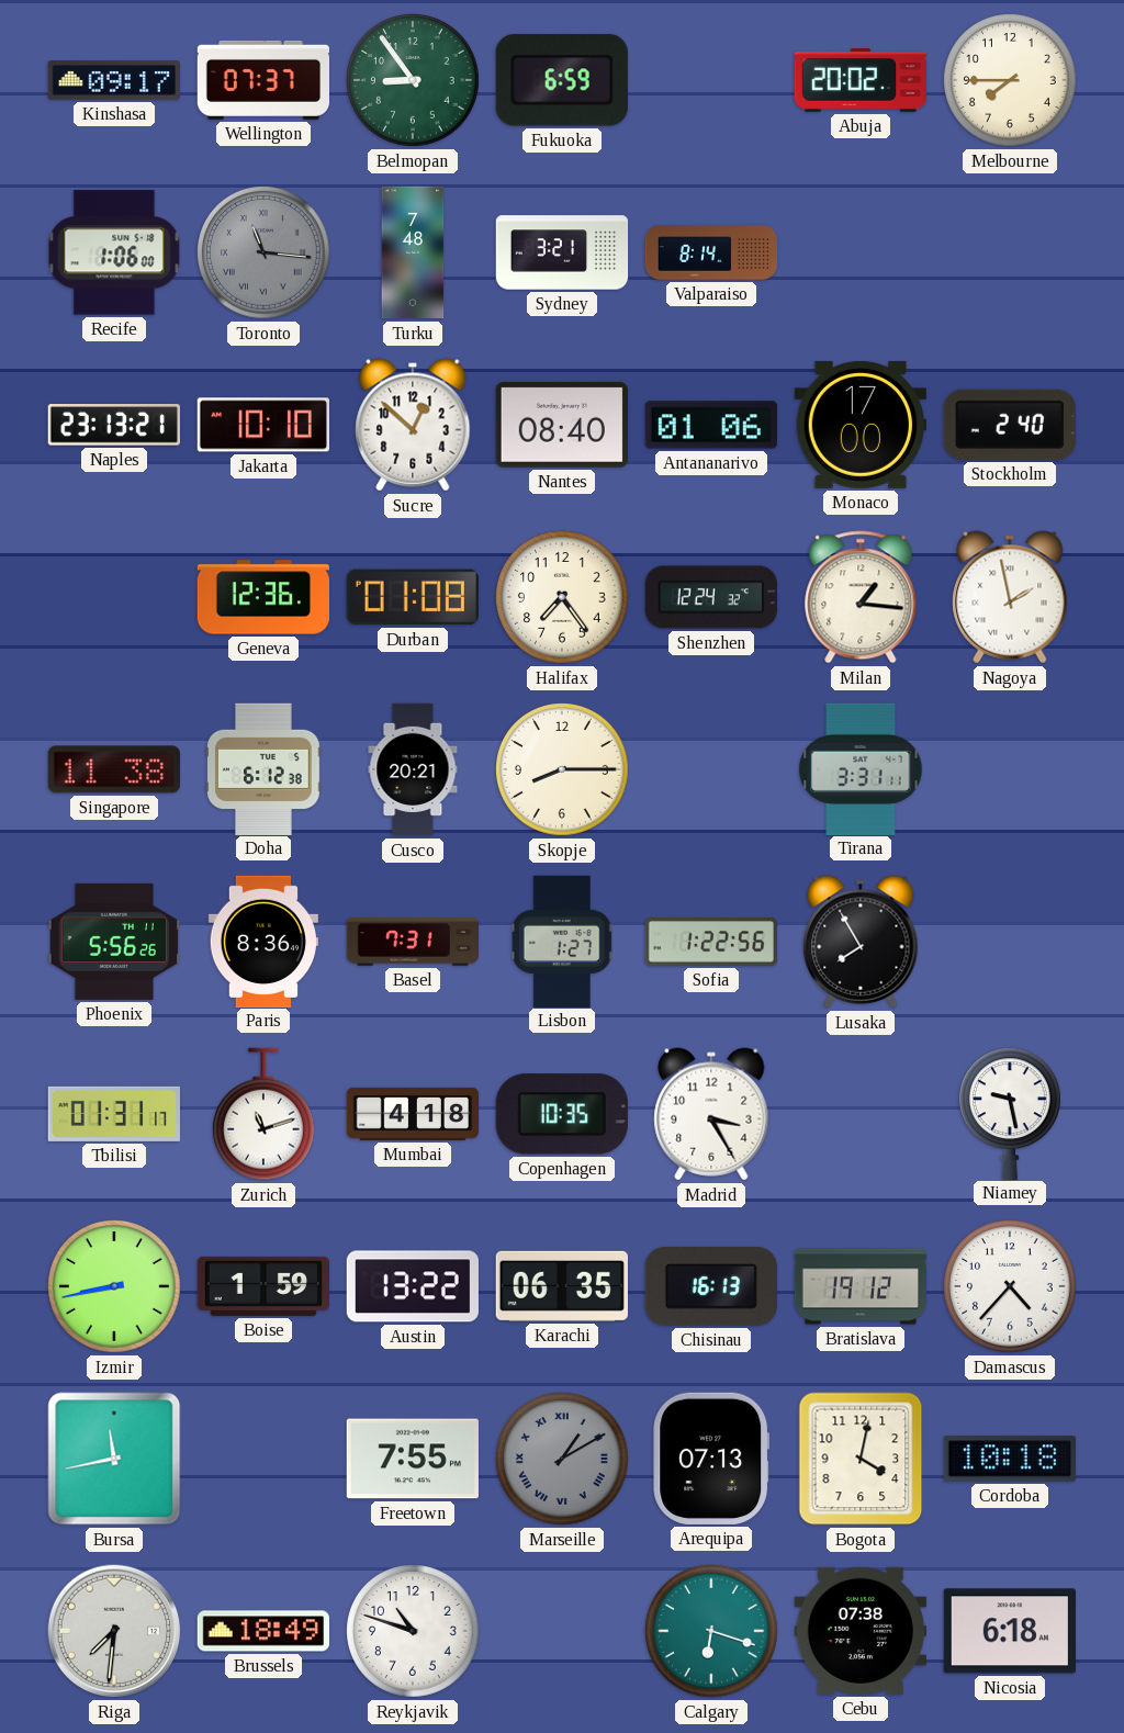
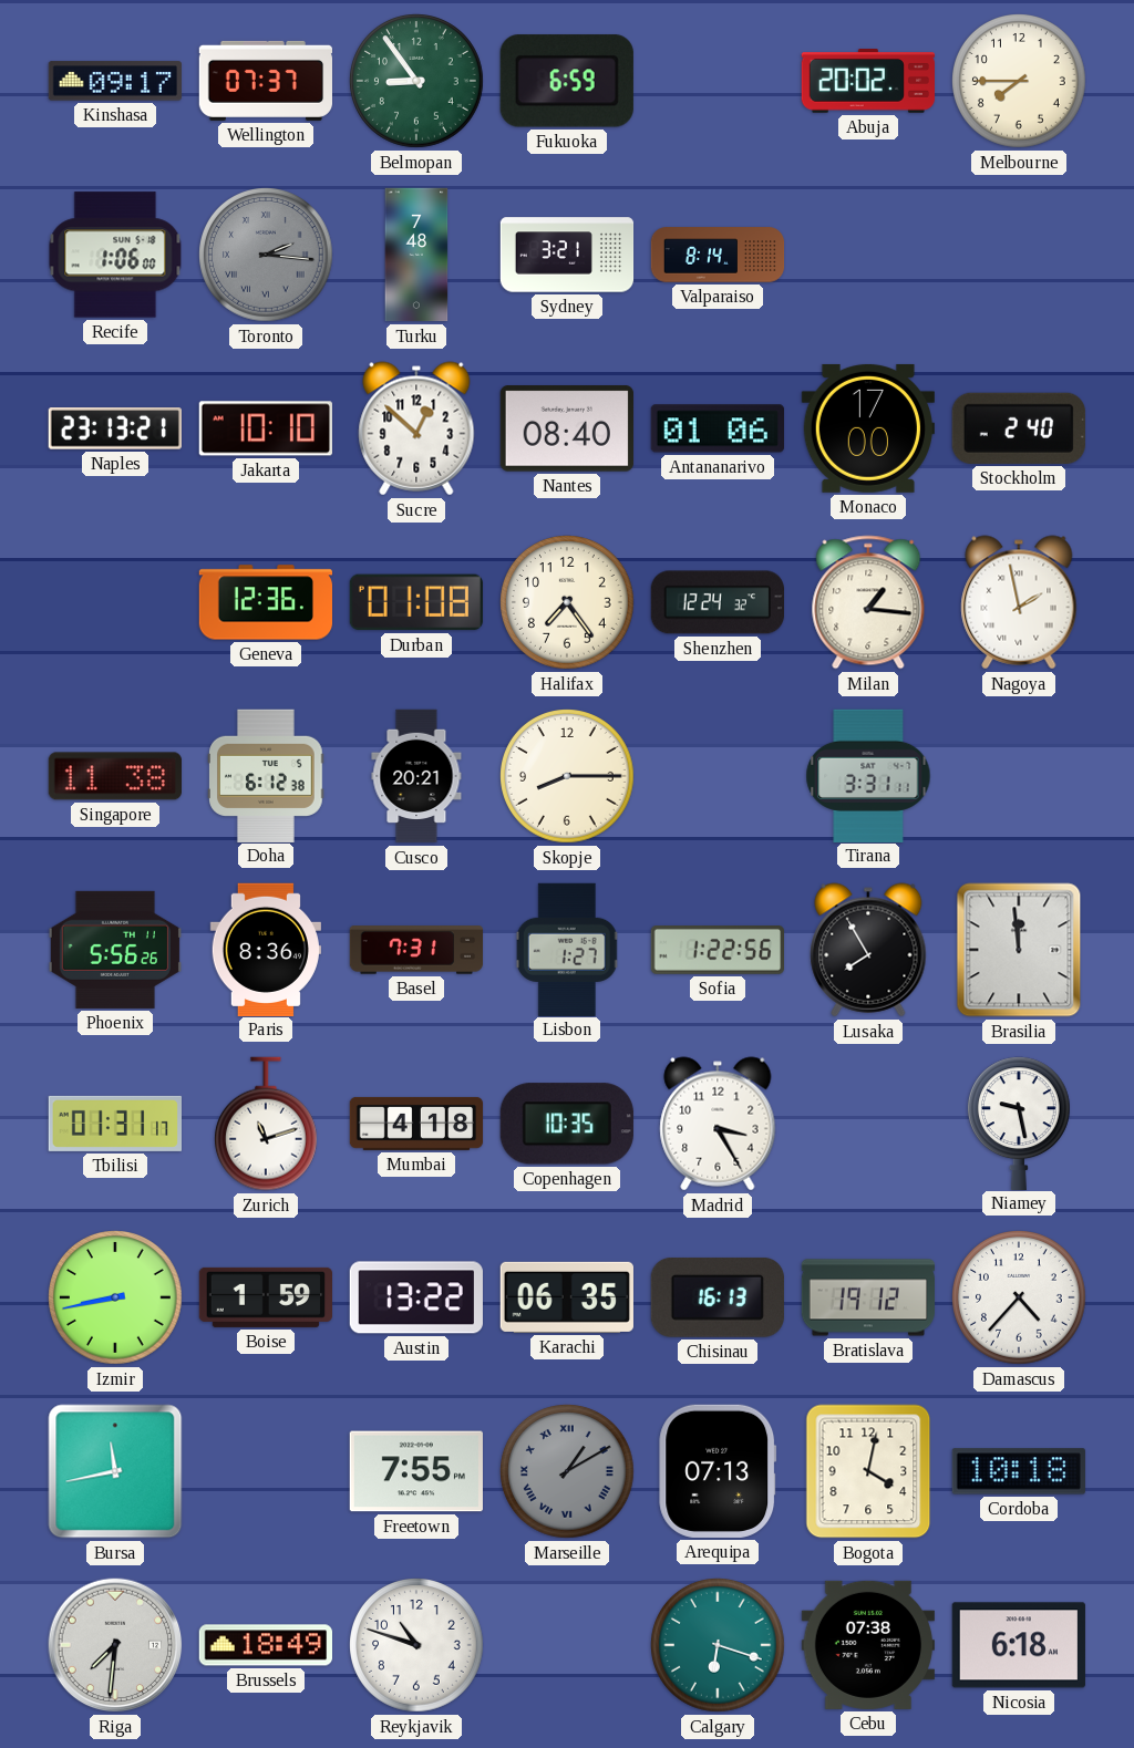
Toronto: 11:16 -> 2:16
Brasilia: none -> 11:59
